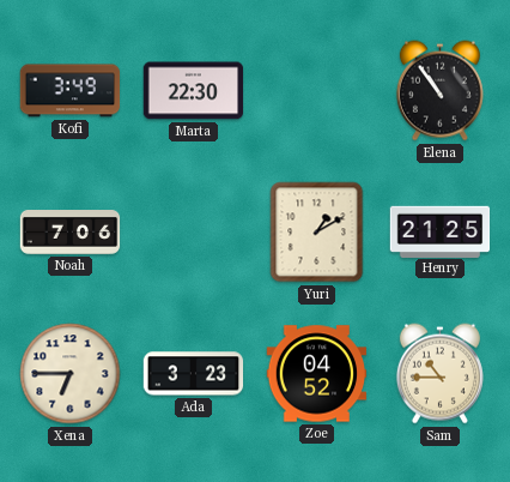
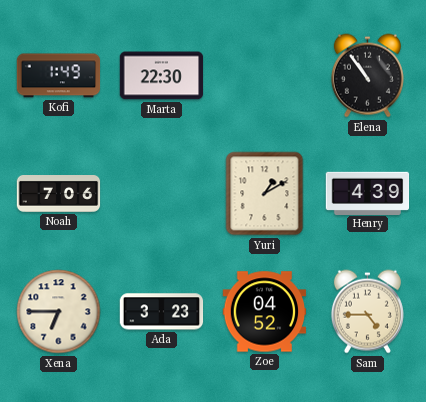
Kofi: 3:49 -> 1:49
Henry: 21:25 -> 4:39
Sam: 10:45 -> 4:45
